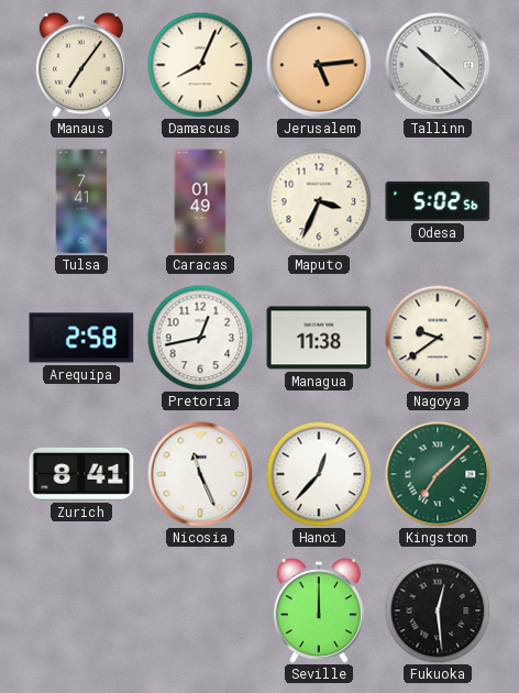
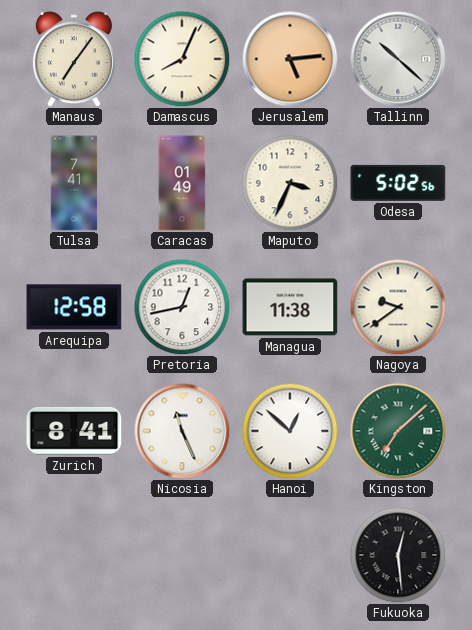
Arequipa: 2:58 -> 12:58
Hanoi: 12:37 -> 12:52
Seville: 12:00 -> none
